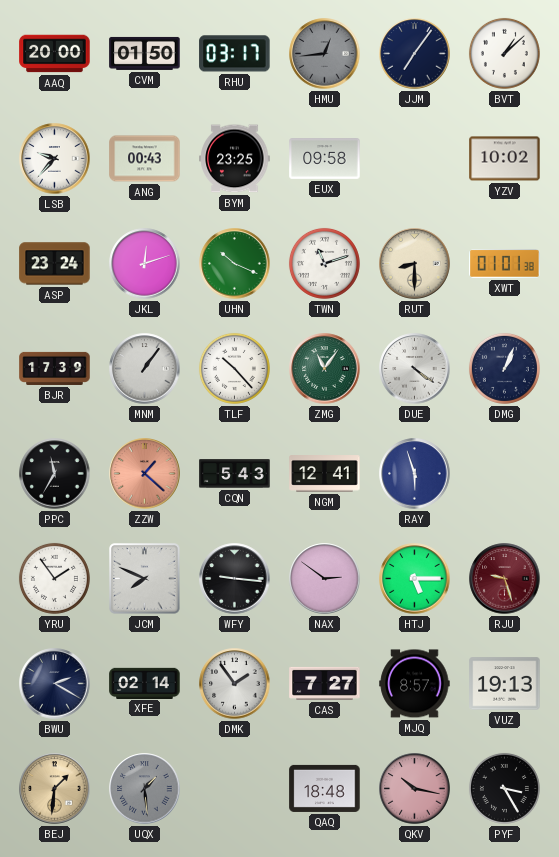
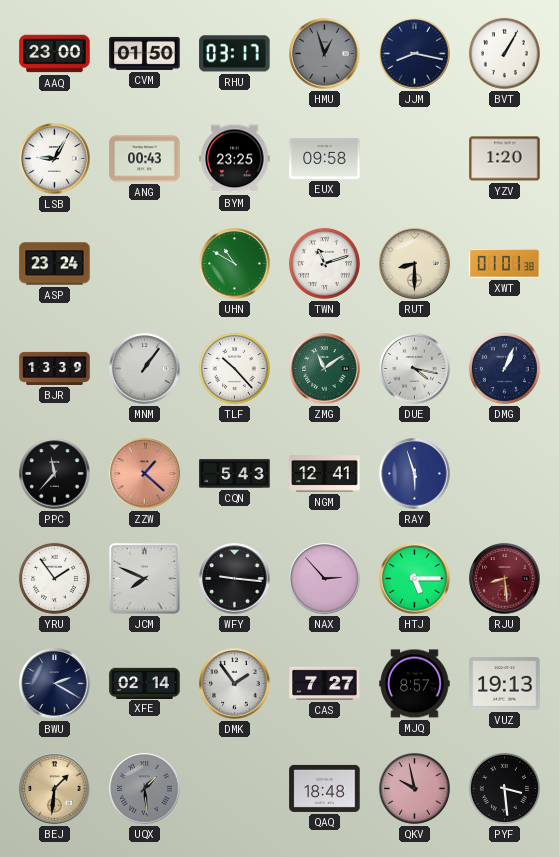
AAQ: 20:00 -> 23:00
HMU: 12:44 -> 12:57
JJM: 7:06 -> 8:17
BVT: 1:08 -> 1:05
LSB: 9:37 -> 9:05
YZV: 10:02 -> 1:20
JKL: 12:12 -> none
UHN: 10:19 -> 10:50
BJR: 17:39 -> 13:39
ZMG: 11:06 -> 11:09
DUE: 4:21 -> 4:17
PPC: 11:35 -> 11:37
NAX: 2:51 -> 2:53
RJU: 9:27 -> 8:29
QKV: 10:17 -> 9:58
PYF: 3:25 -> 3:29
